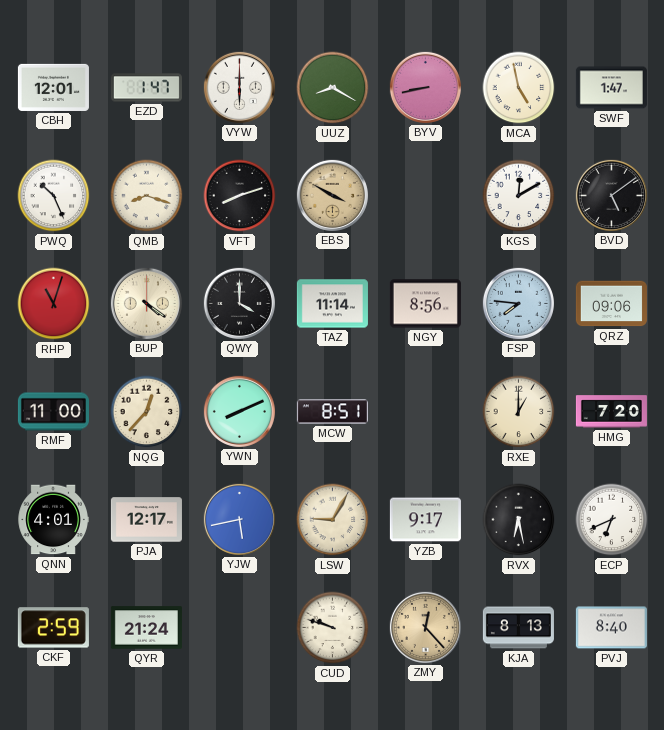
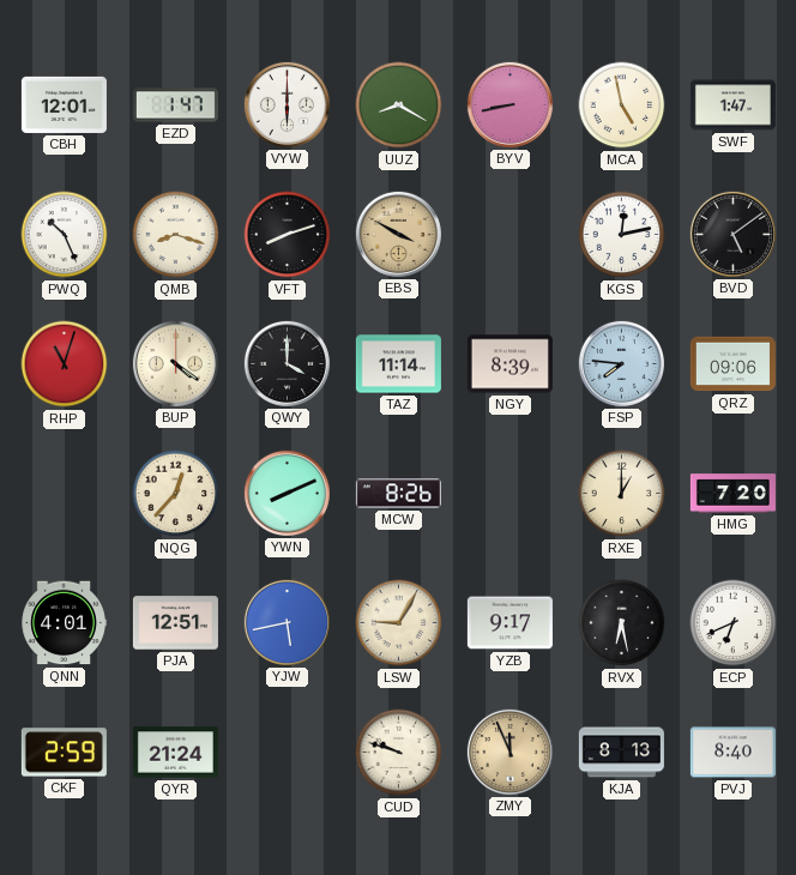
KGS: 12:10 -> 12:13
NGY: 8:56 -> 8:39
RMF: 11:00 -> none
MCW: 8:51 -> 8:26
PJA: 12:17 -> 12:51
ZMY: 12:23 -> 11:56
